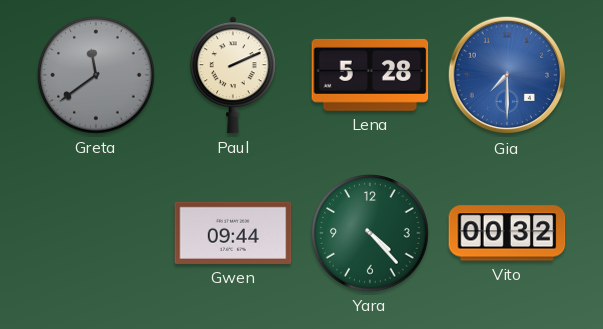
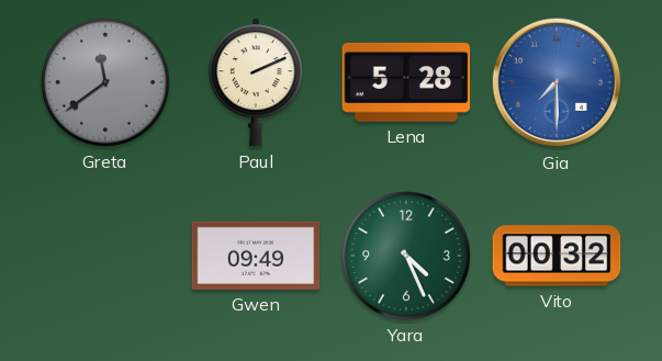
Gwen: 09:44 -> 09:49
Yara: 4:23 -> 4:26
